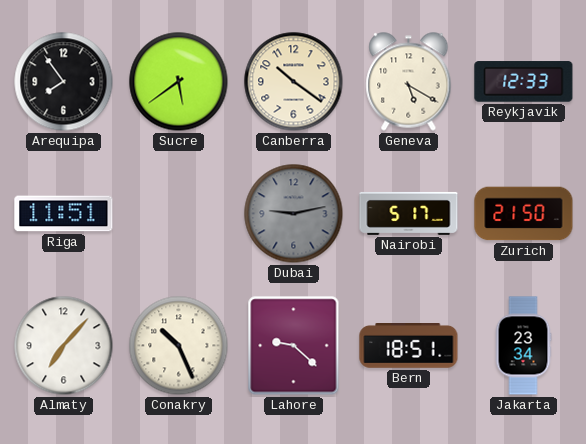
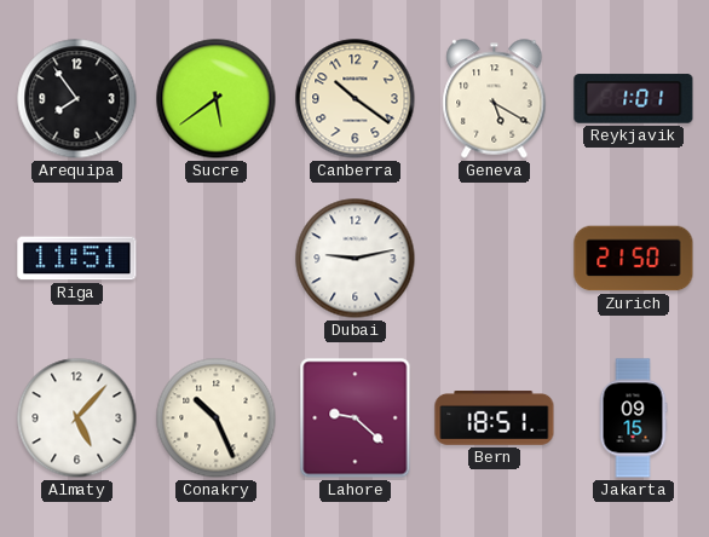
Reykjavik: 12:33 -> 1:01
Dubai dial: grey -> white
Nairobi: 5:17 -> none
Almaty: 7:07 -> 5:07
Jakarta: 23:34 -> 09:15
